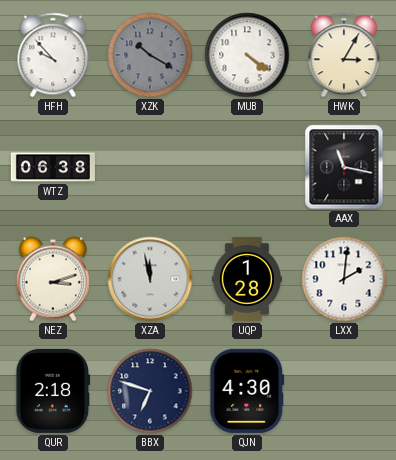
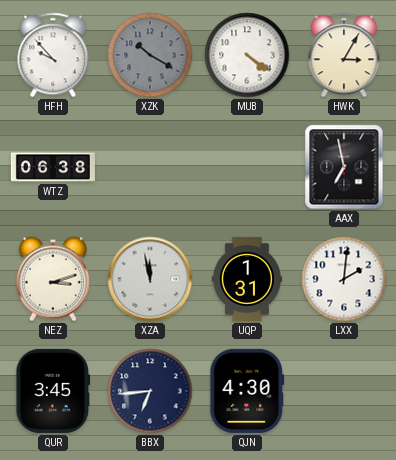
AAX: 11:17 -> 6:58
UQP: 1:28 -> 1:31
QUR: 2:18 -> 3:45
BBX: 6:48 -> 6:44
